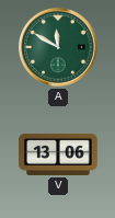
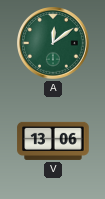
A: 11:50 -> 12:09
